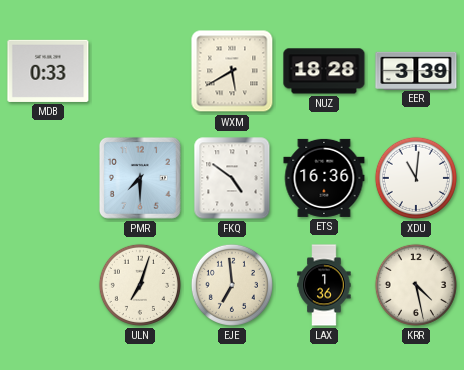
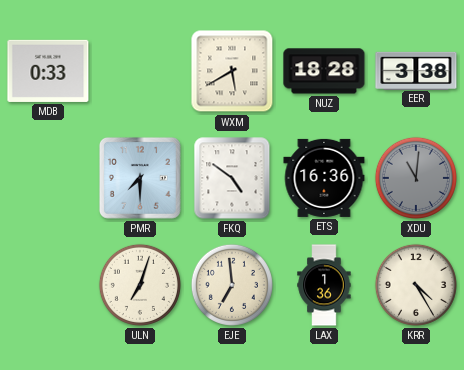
EER: 3:39 -> 3:38
XDU dial: white -> grey
KRR: 4:28 -> 4:25
